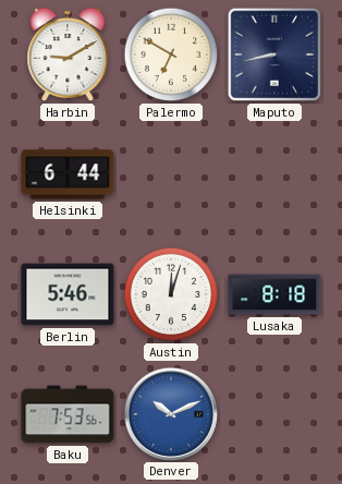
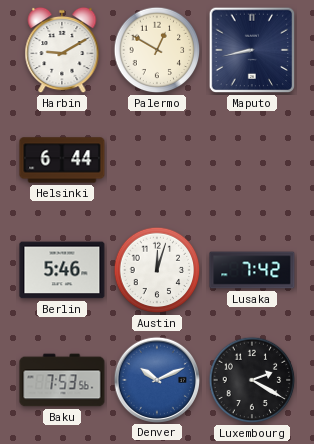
Palermo: 6:50 -> 12:50
Lusaka: 8:18 -> 7:42
Luxembourg: none -> 2:20
